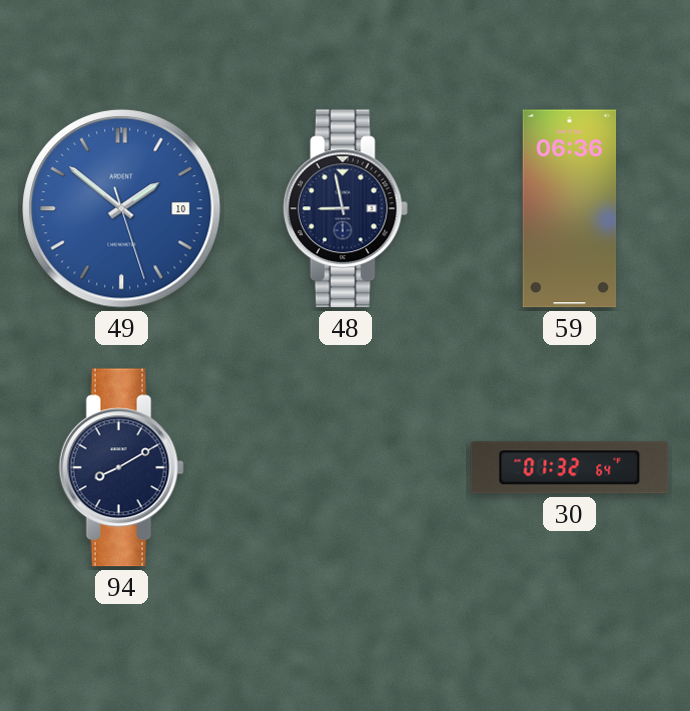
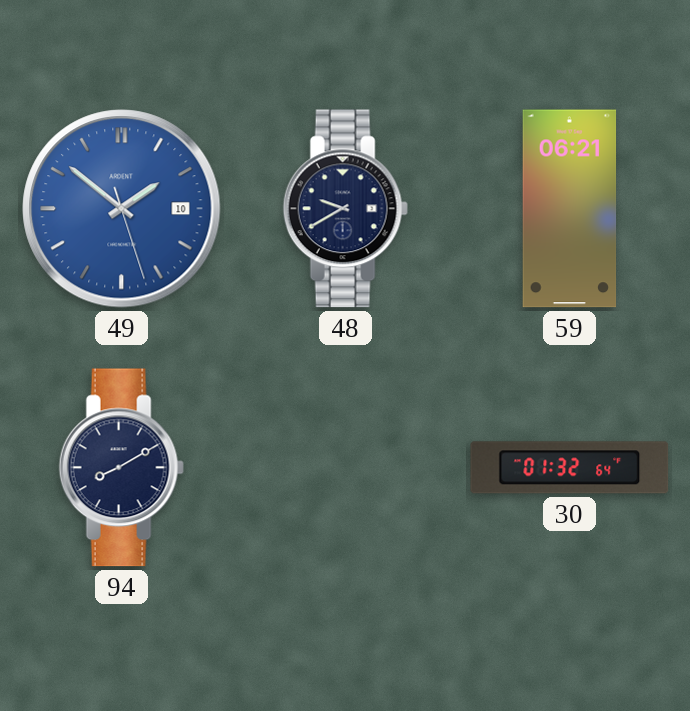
48: 8:58 -> 9:40
59: 06:36 -> 06:21
